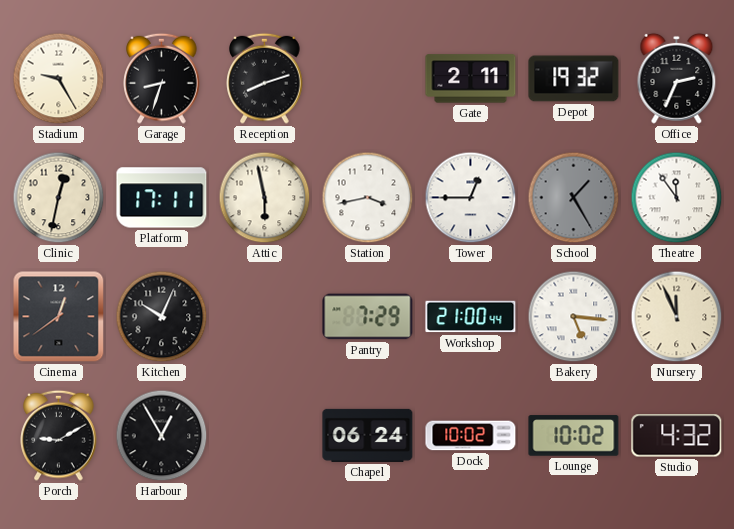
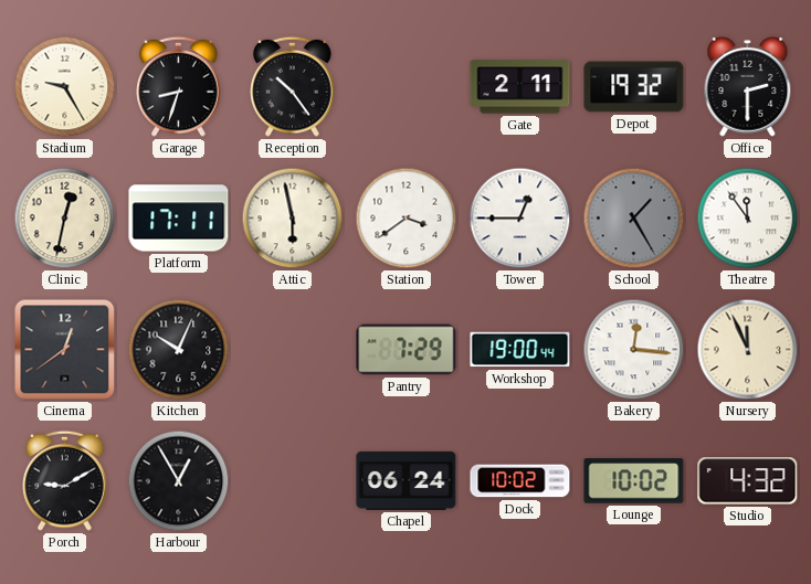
Reception: 8:12 -> 10:24
Office: 2:34 -> 2:30
Station: 3:43 -> 3:39
Workshop: 21:00 -> 19:00
Bakery: 5:16 -> 12:16
